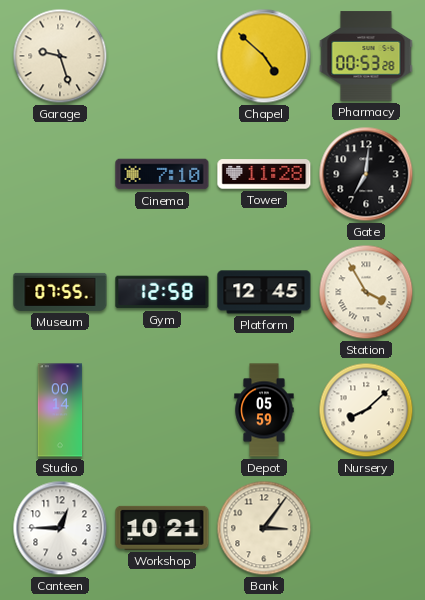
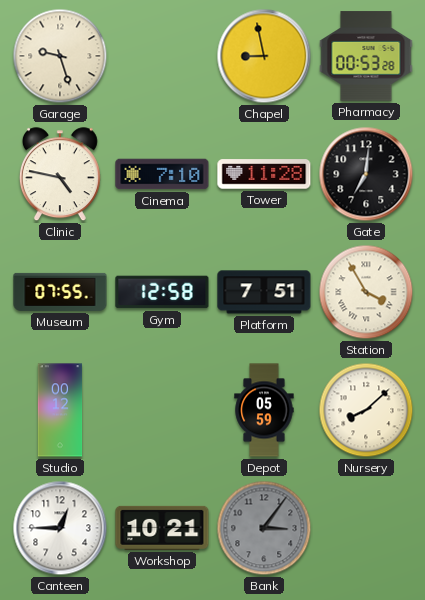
Chapel: 4:52 -> 8:58
Clinic: none -> 4:47
Platform: 12:45 -> 7:51
Studio: 00:14 -> 00:12
Bank dial: cream -> grey
